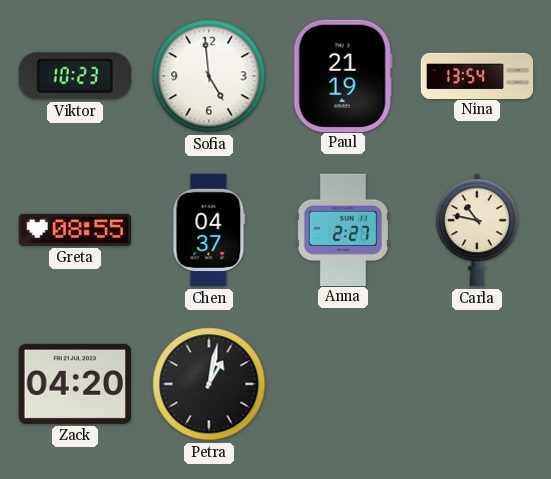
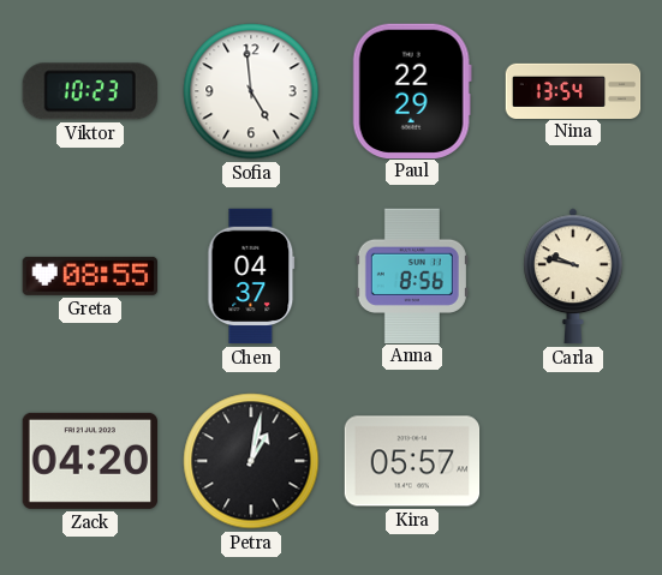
Paul: 21:19 -> 22:29
Anna: 2:27 -> 8:56
Carla: 10:47 -> 9:47
Kira: none -> 05:57
